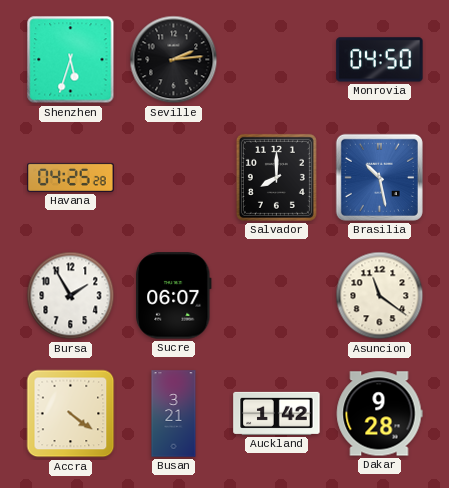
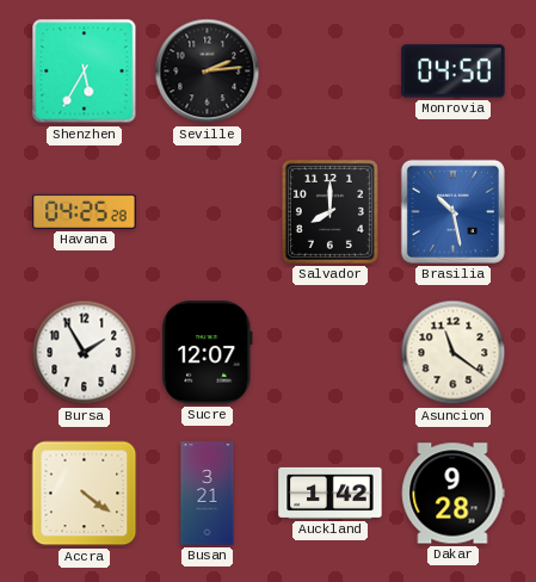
Shenzhen: 5:33 -> 5:35
Sucre: 06:07 -> 12:07
